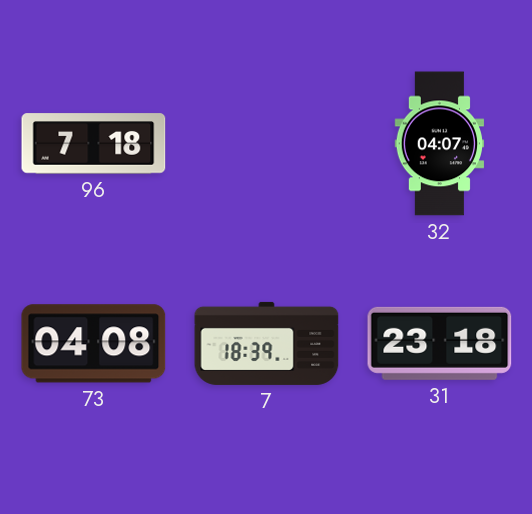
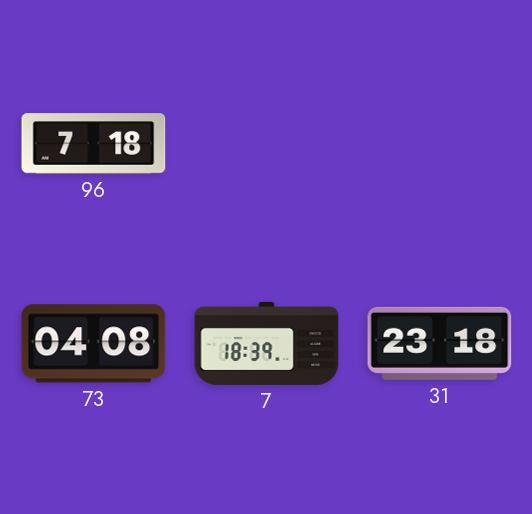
32: 04:07 -> none
